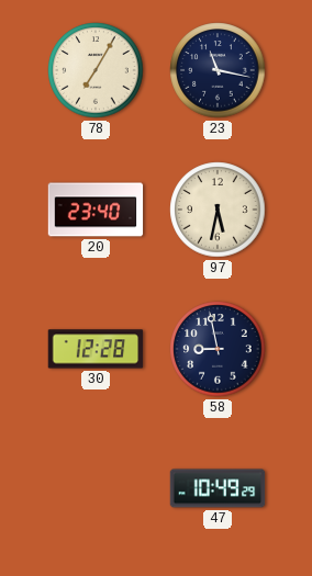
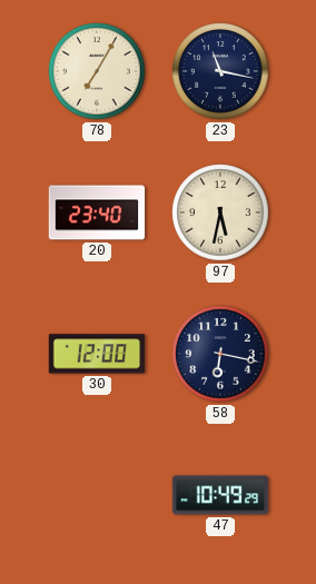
30: 12:28 -> 12:00
58: 8:58 -> 6:17
